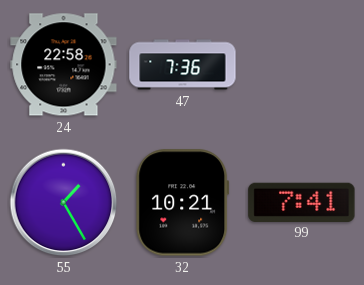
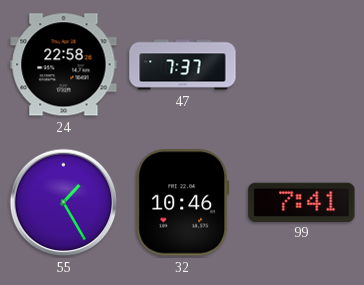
47: 7:36 -> 7:37
32: 10:21 -> 10:46
